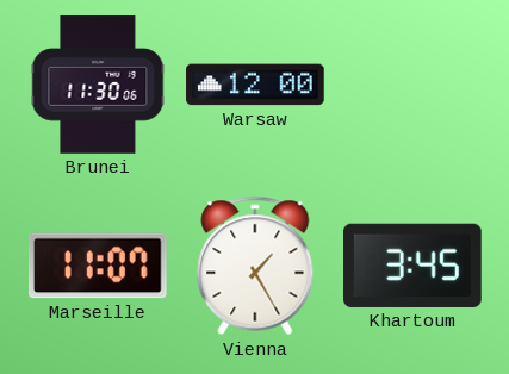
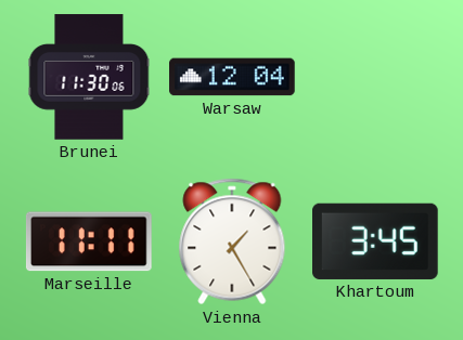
Warsaw: 12:00 -> 12:04
Marseille: 11:07 -> 11:11
